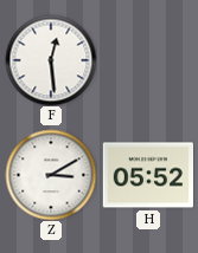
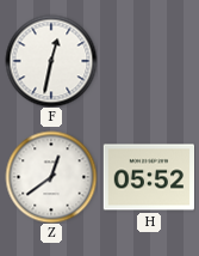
F: 12:29 -> 12:32
Z: 3:10 -> 12:39
